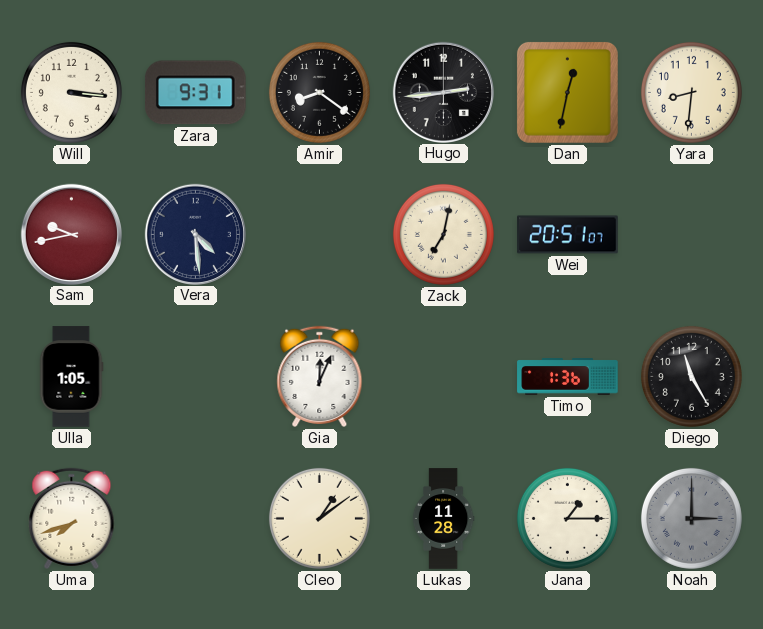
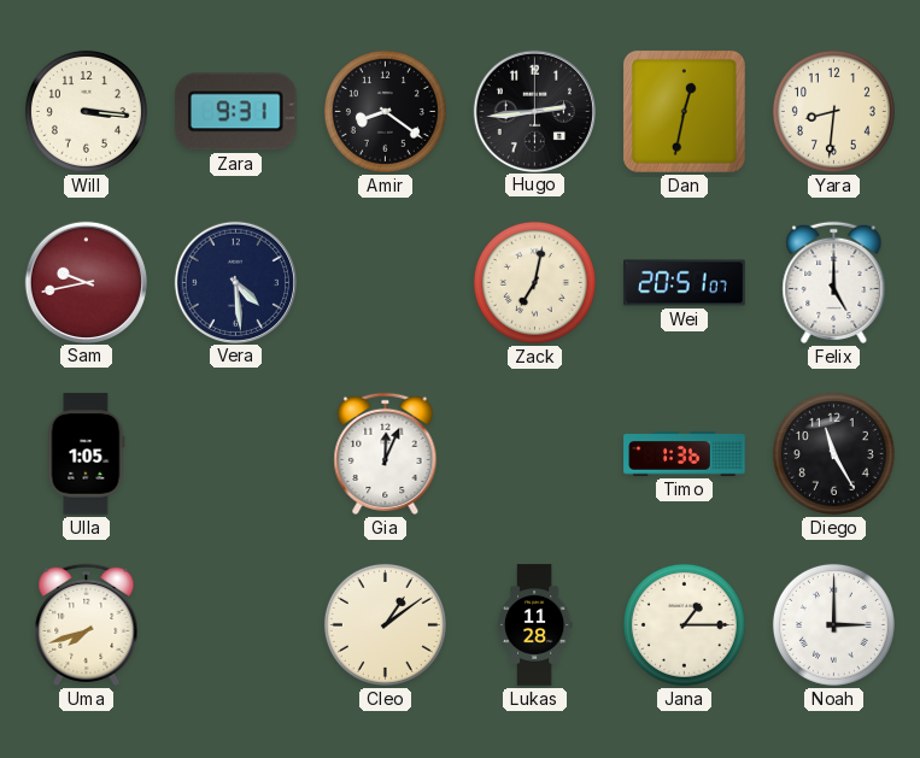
Felix: none -> 5:00
Noah dial: grey -> white
